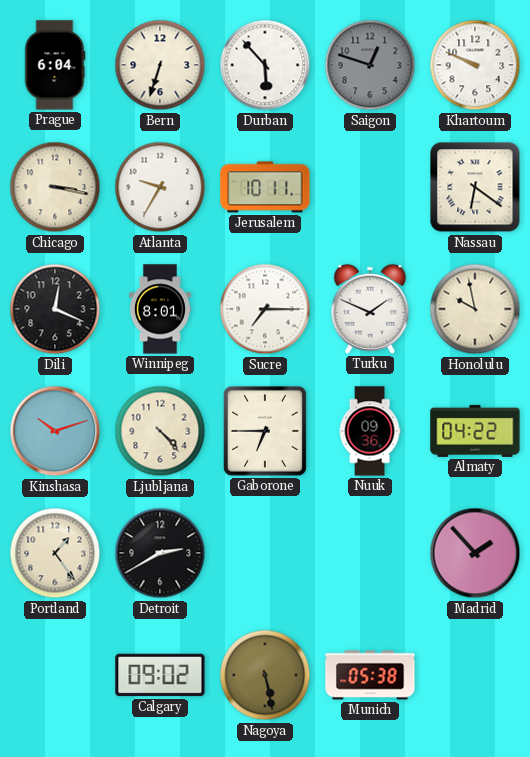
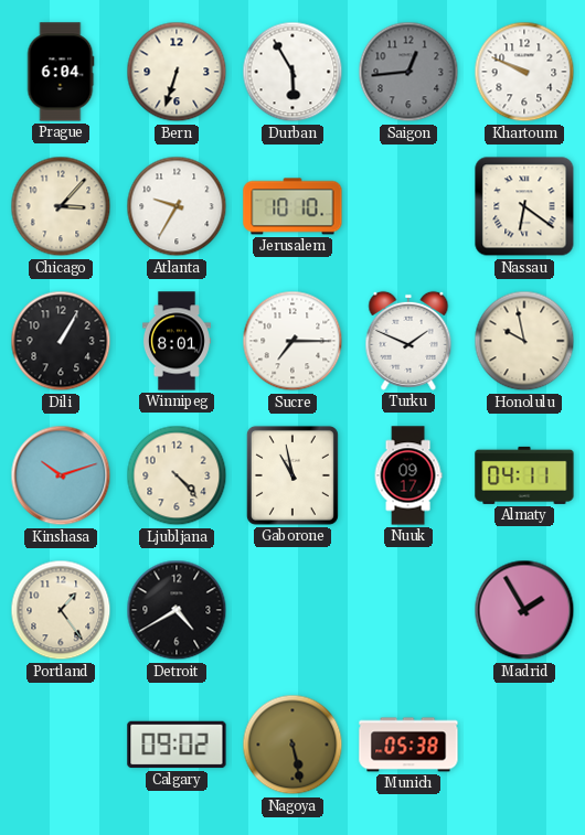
Durban: 5:53 -> 5:55
Saigon: 12:48 -> 12:44
Chicago: 3:17 -> 3:07
Jerusalem: 10:11 -> 10:10
Dili: 12:19 -> 1:05
Gaborone: 6:45 -> 10:58
Nuuk: 09:36 -> 09:17
Almaty: 04:22 -> 04:11
Detroit: 2:40 -> 4:40
Madrid: 1:53 -> 1:55
